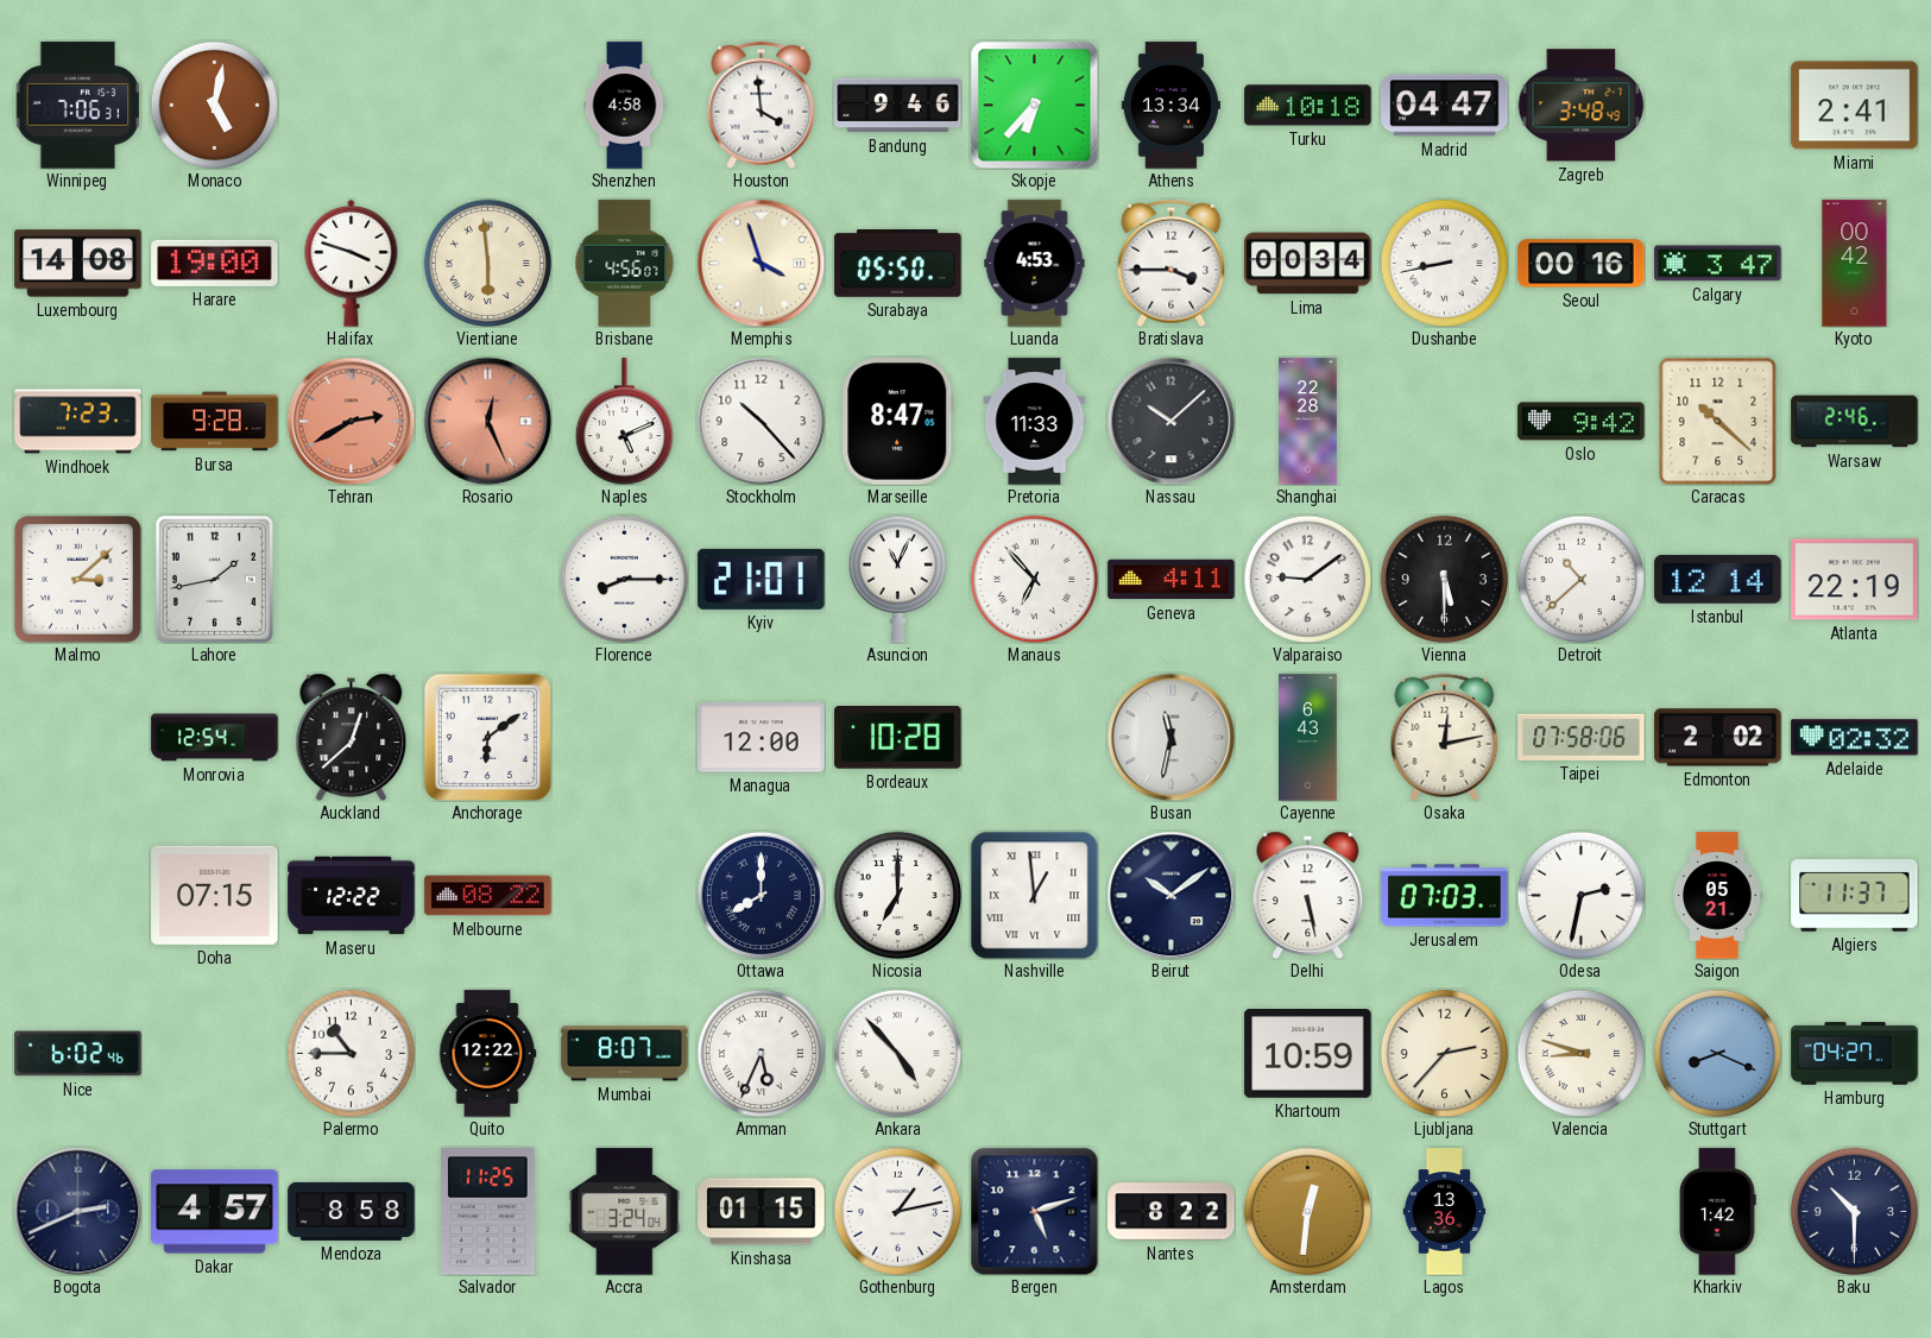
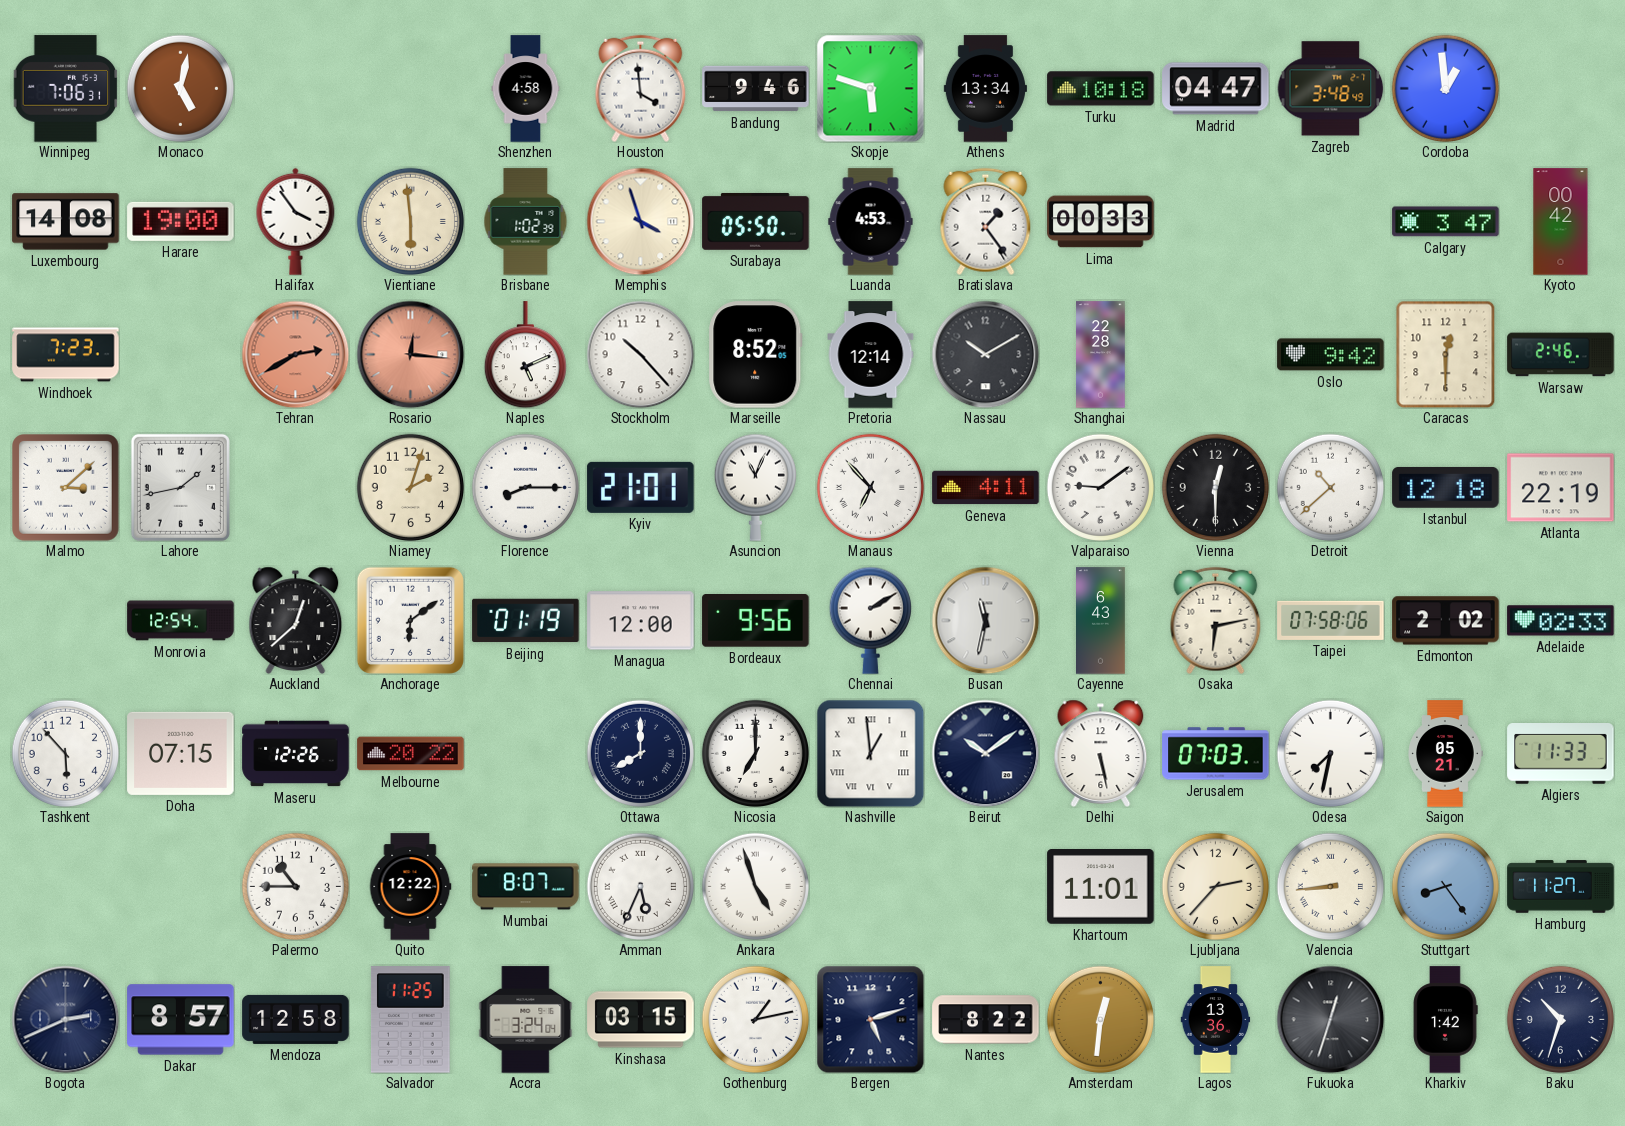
Skopje: 6:37 -> 5:48
Cordoba: none -> 12:59
Miami: 2:41 -> none
Halifax: 3:48 -> 3:54
Brisbane: 4:56 -> 1:02
Bratislava: 3:45 -> 1:24
Lima: 00:34 -> 00:33
Dushanbe: 8:43 -> none
Seoul: 00:16 -> none
Bursa: 9:28 -> none
Rosario: 12:26 -> 12:16
Marseille: 8:47 -> 8:52
Pretoria: 11:33 -> 12:14
Nassau: 10:08 -> 10:10
Caracas: 10:22 -> 12:30
Niamey: none -> 2:03
Vienna: 5:30 -> 12:30
Istanbul: 12:14 -> 12:18
Beijing: none -> 01:19
Bordeaux: 10:28 -> 9:56
Chennai: none -> 2:10
Osaka: 12:13 -> 6:13
Adelaide: 02:32 -> 02:33
Tashkent: none -> 5:53
Maseru: 12:22 -> 12:26
Melbourne: 08:22 -> 20:22
Odesa: 2:32 -> 7:32
Algiers: 11:37 -> 11:33
Nice: 6:02 -> none
Ankara: 4:53 -> 4:57
Khartoum: 10:59 -> 11:01
Valencia: 8:48 -> 8:44
Stuttgart: 8:19 -> 8:24
Hamburg: 04:27 -> 11:27
Dakar: 4:57 -> 8:57
Mendoza: 8:58 -> 12:58
Kinshasa: 01:15 -> 03:15
Fukuoka: none -> 12:33
Baku: 10:30 -> 10:33
